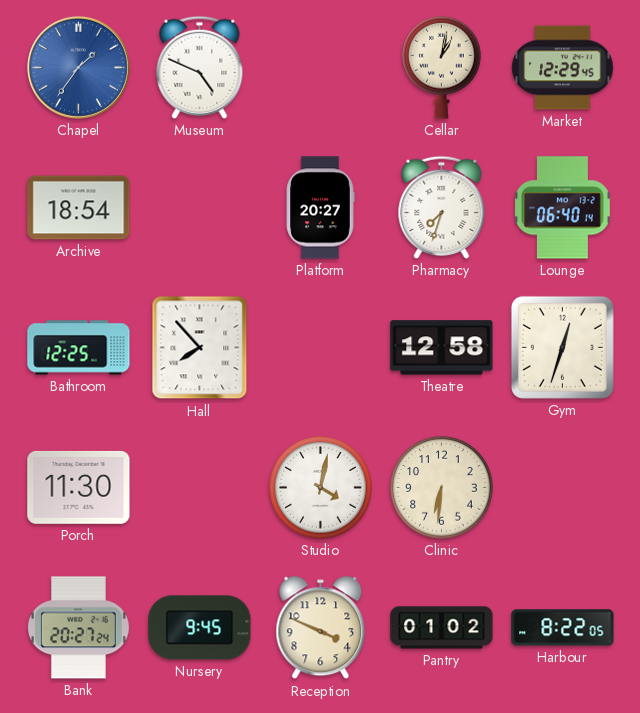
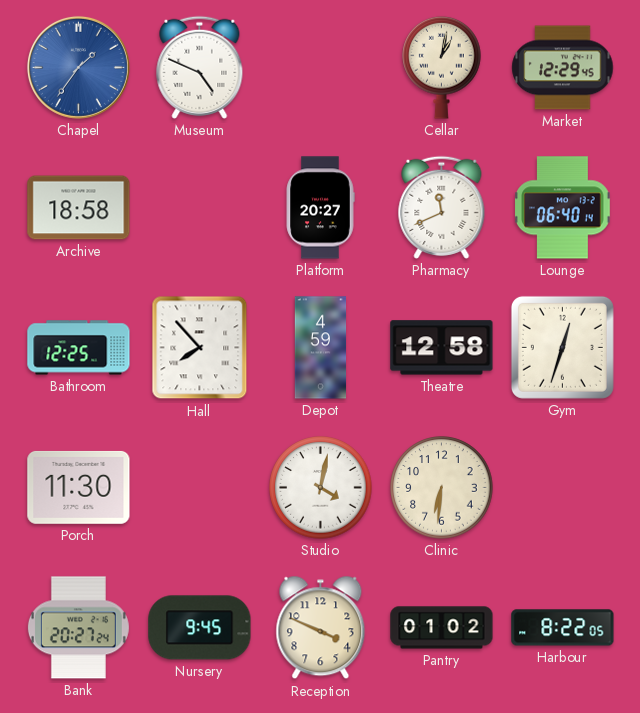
Archive: 18:54 -> 18:58
Pharmacy: 7:33 -> 11:41
Depot: none -> 4:59
